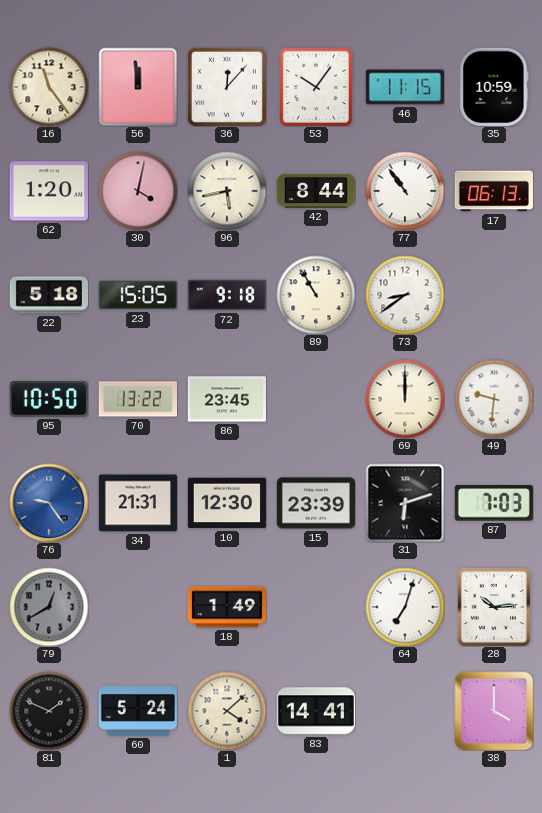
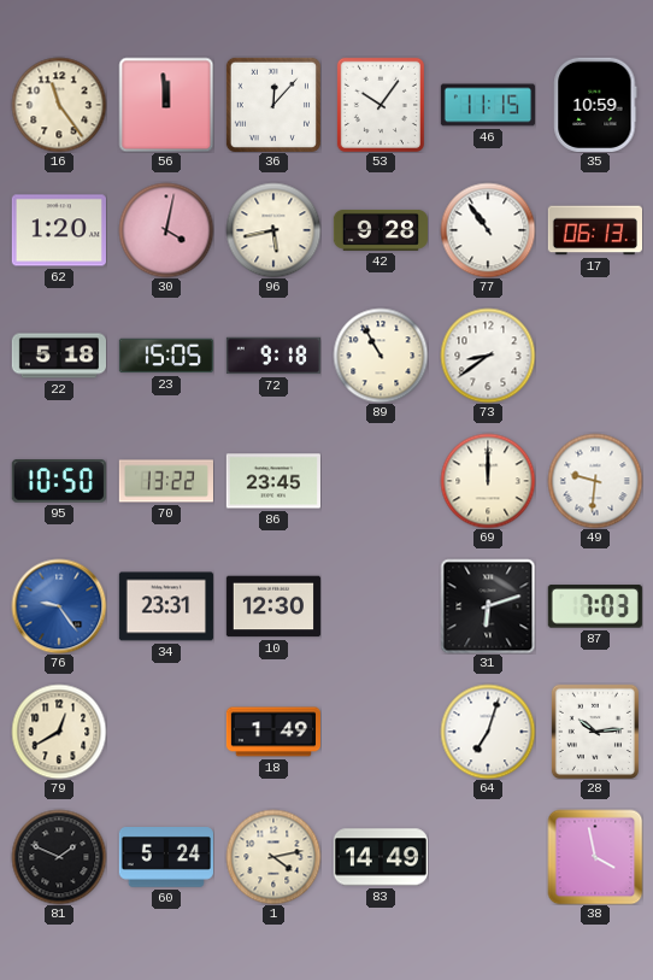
42: 8:44 -> 9:28
34: 21:31 -> 23:31
15: 23:39 -> none
79 dial: grey -> cream
1: 4:08 -> 4:13
83: 14:41 -> 14:49
38: 4:00 -> 3:58
